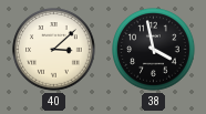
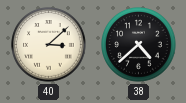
38: 3:58 -> 4:38
